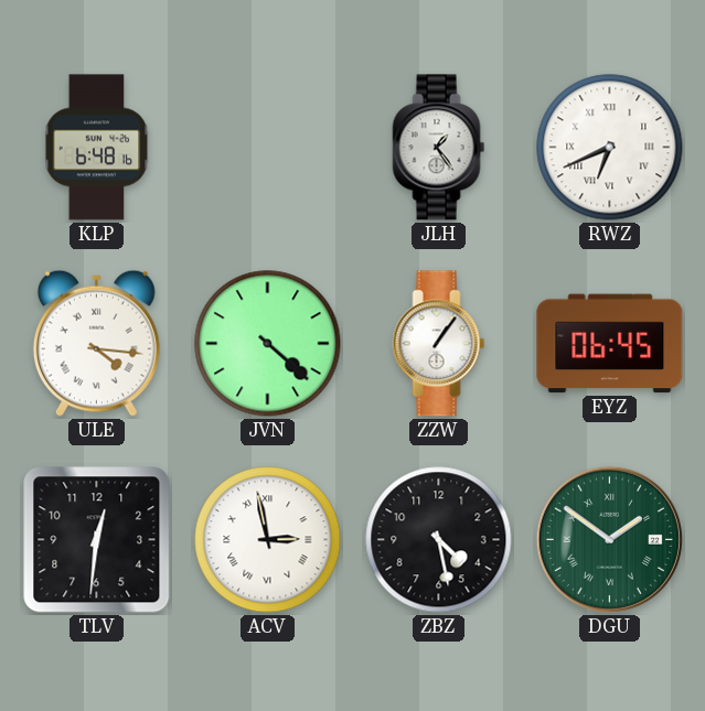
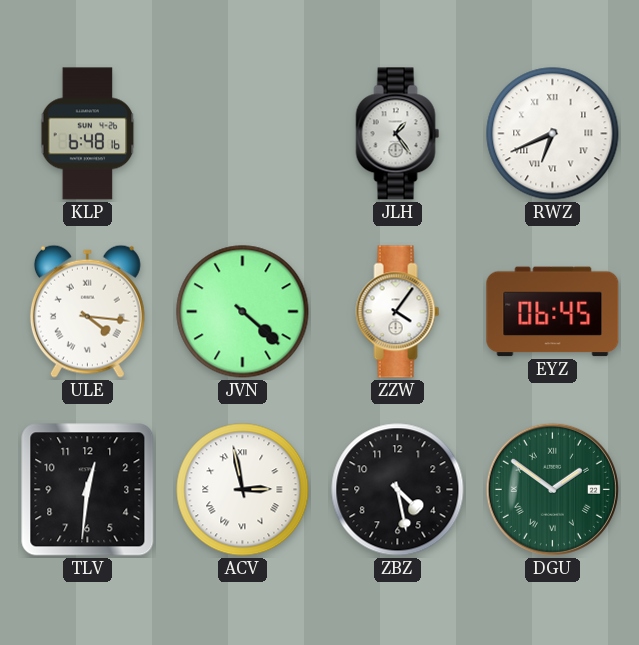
ZZW: 1:06 -> 4:06
